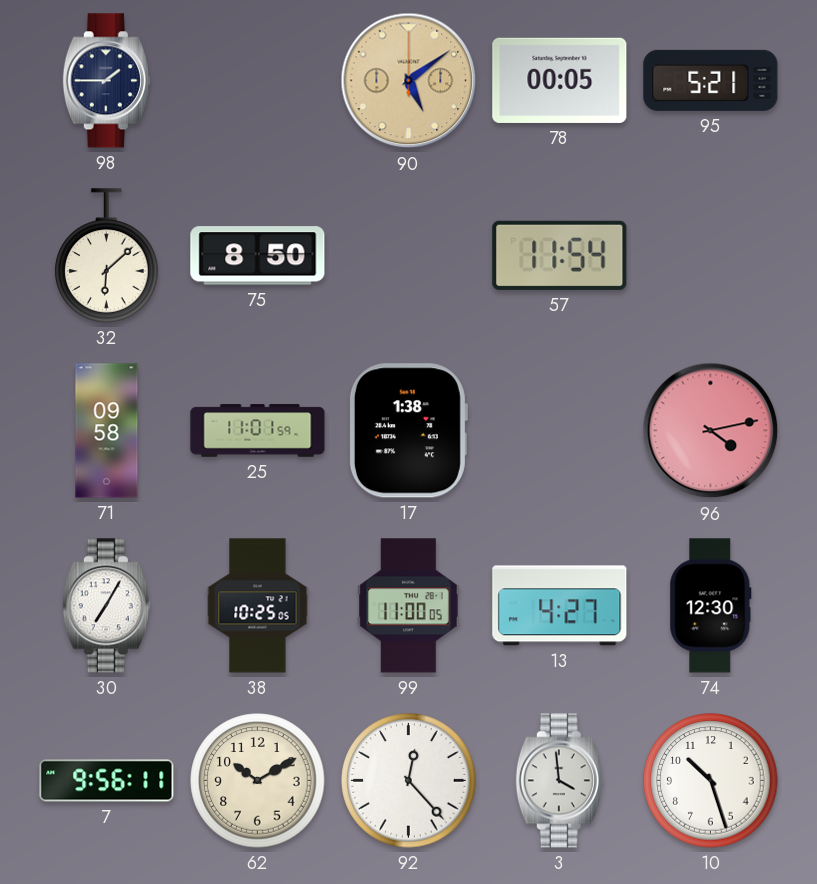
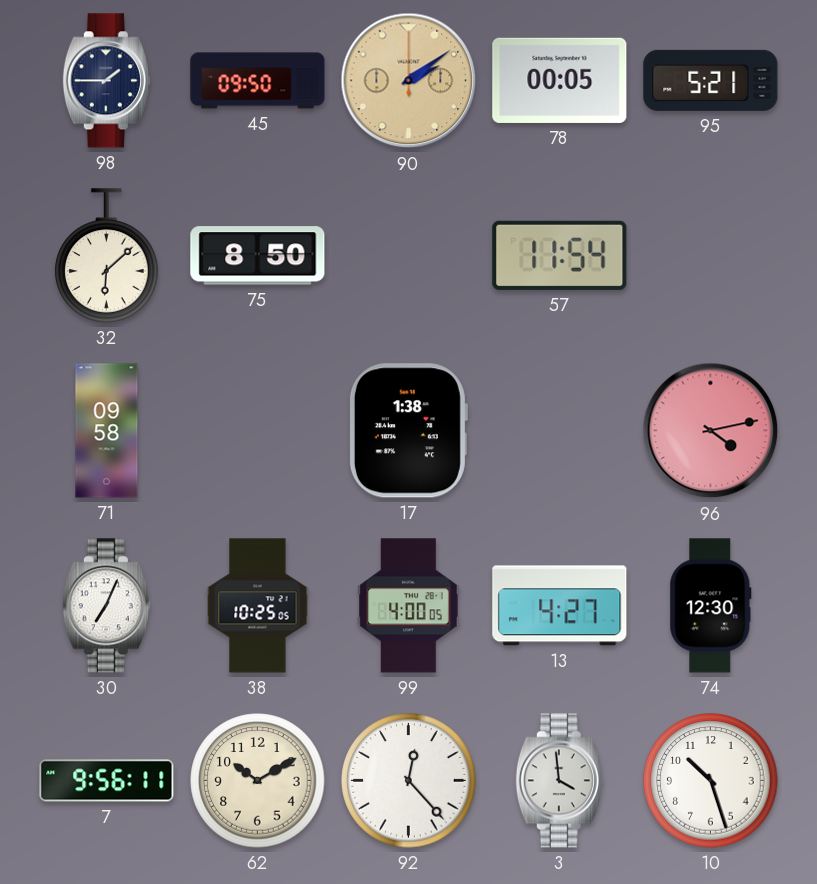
45: none -> 09:50
90: 5:09 -> 2:09
25: 11:01 -> none
30: 7:05 -> 7:04
99: 11:00 -> 4:00
